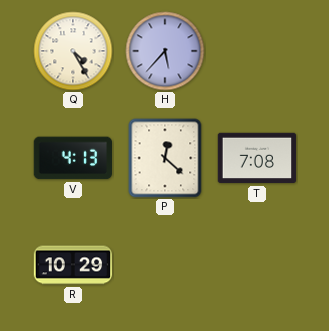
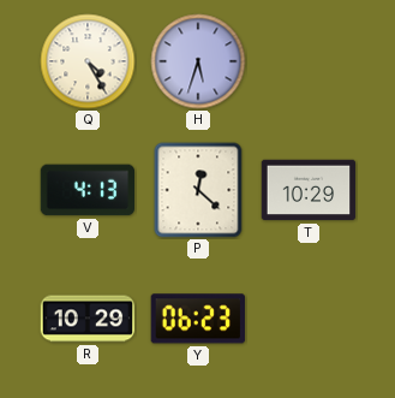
H: 5:37 -> 5:33
T: 7:08 -> 10:29
Y: none -> 06:23
